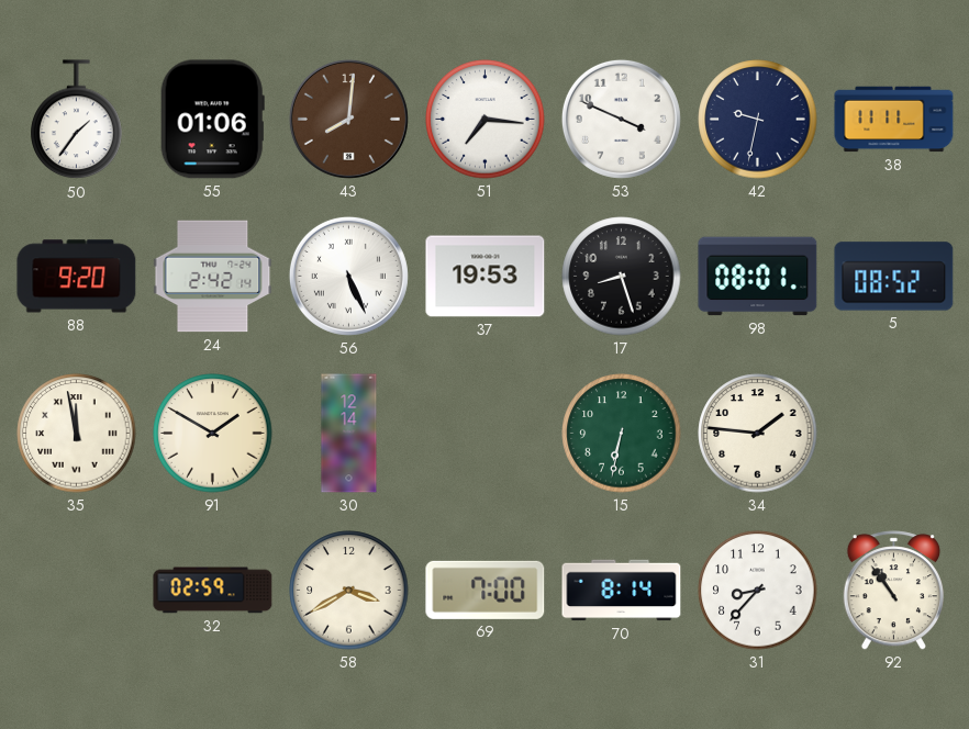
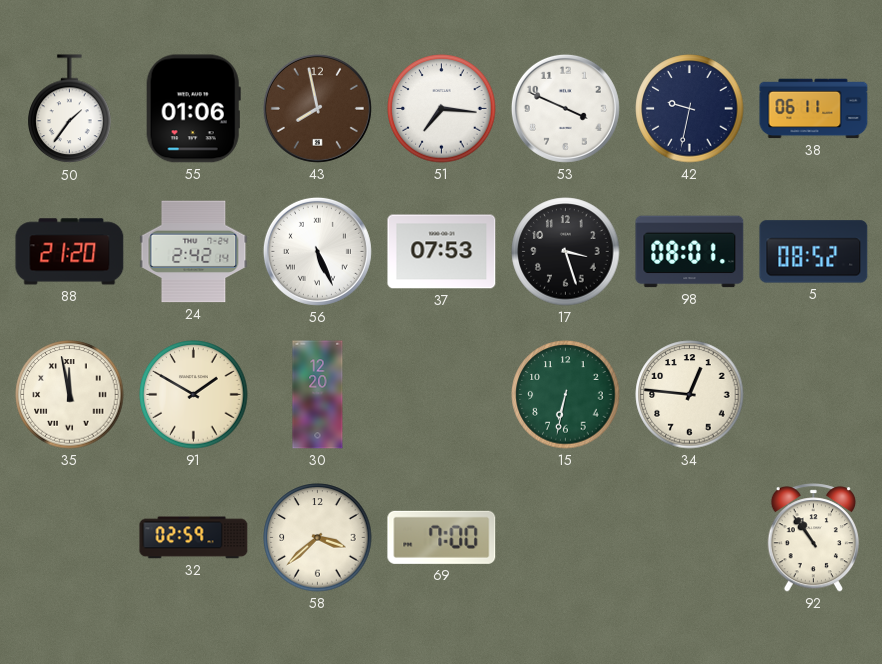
43: 8:01 -> 7:58
38: 11:11 -> 06:11
88: 9:20 -> 21:20
37: 19:53 -> 07:53
17: 8:27 -> 3:27
30: 12:14 -> 12:20
34: 1:46 -> 12:46
58: 3:40 -> 3:38
70: 8:14 -> none
31: 8:37 -> none
